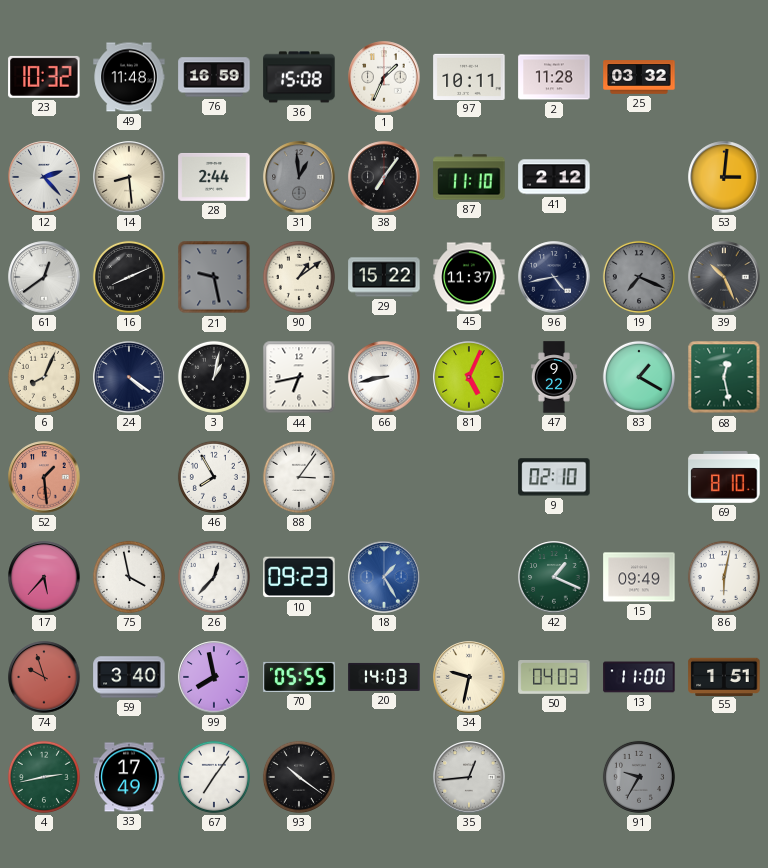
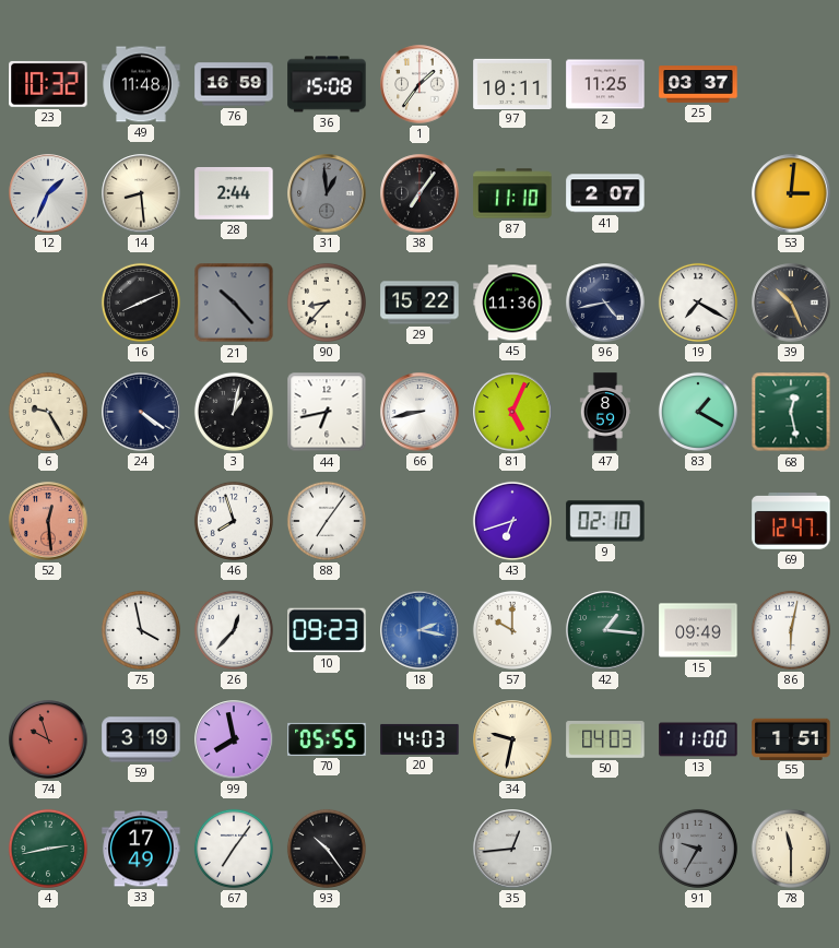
1: 1:34 -> 1:36
2: 11:28 -> 11:25
25: 03:32 -> 03:37
12: 2:23 -> 1:34
41: 2:12 -> 2:07
61: 12:39 -> none
21: 9:28 -> 10:23
90: 1:09 -> 8:37
45: 11:37 -> 11:36
19: 7:19 -> 7:20
19 dial: grey -> white
6: 8:04 -> 9:25
47: 9:22 -> 8:59
52: 1:29 -> 12:29
46: 7:55 -> 7:57
88: 3:06 -> 7:06
43: none -> 6:42
69: 8:10 -> 12:47
17: 5:37 -> none
18: 1:25 -> 2:17
57: none -> 10:00
42: 1:19 -> 1:16
59: 3:40 -> 3:19
93: 10:21 -> 10:24
78: none -> 11:30
